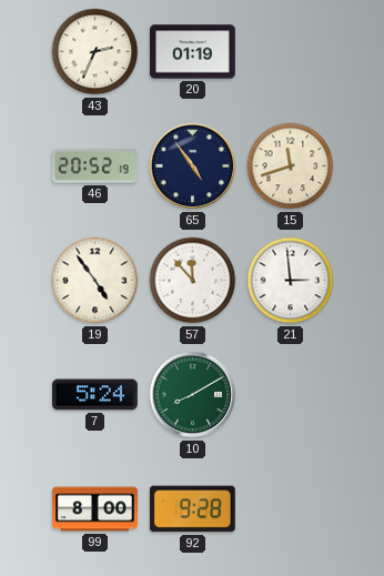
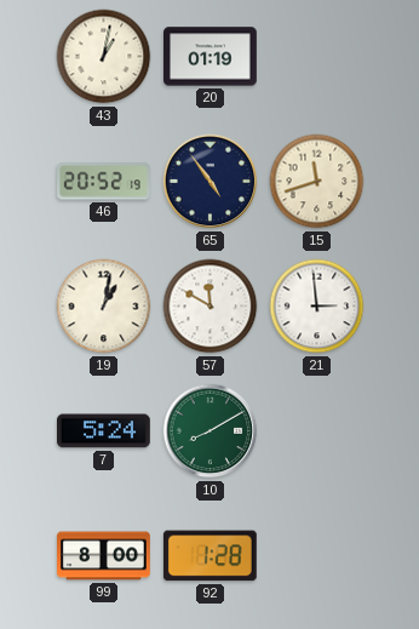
43: 2:34 -> 1:02
19: 4:54 -> 1:02
57: 11:53 -> 11:50
92: 9:28 -> 1:28
